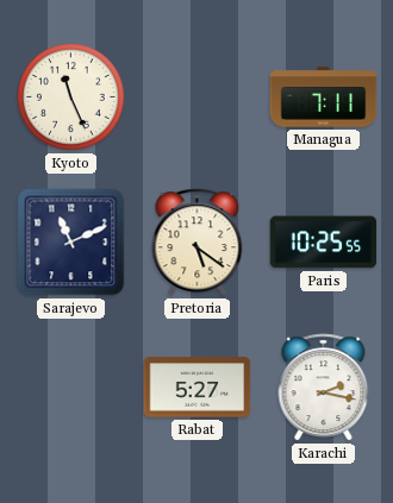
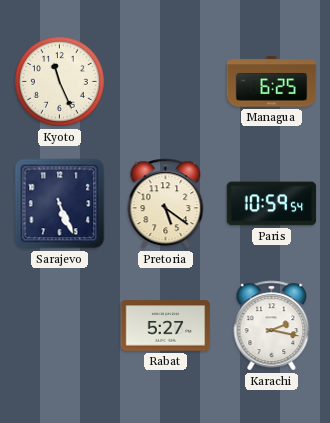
Managua: 7:11 -> 6:25
Sarajevo: 11:11 -> 5:26
Paris: 10:25 -> 10:59
